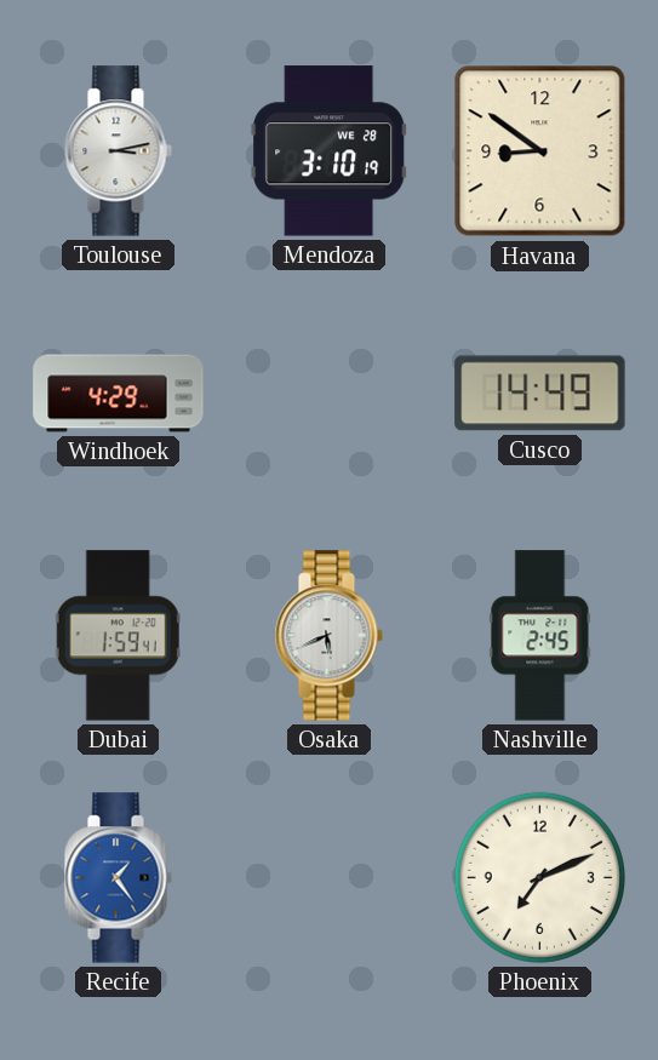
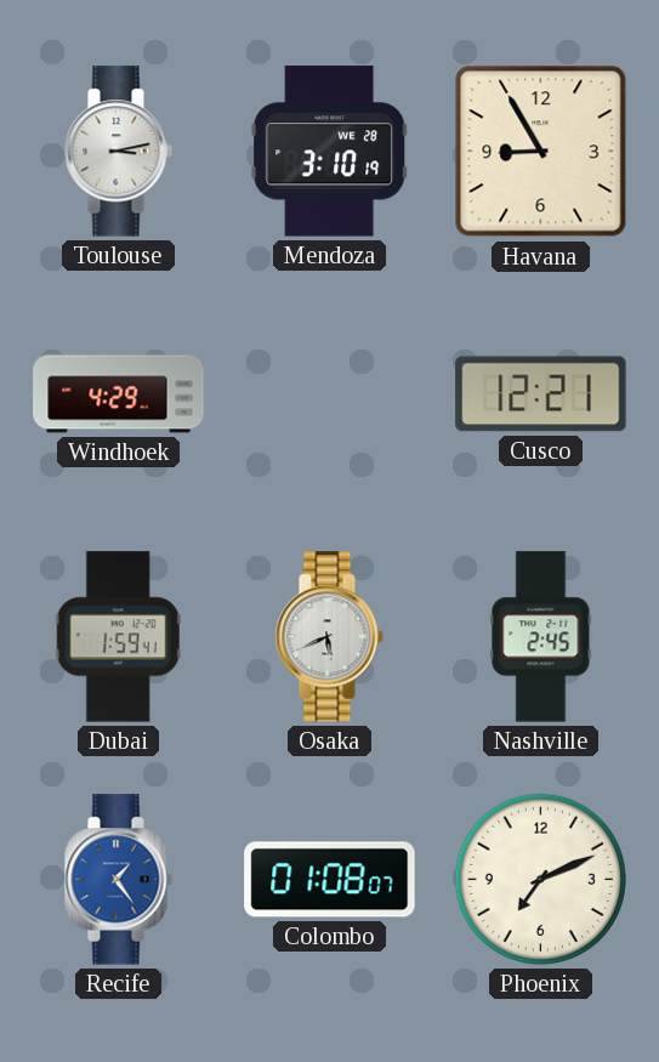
Havana: 8:51 -> 8:55
Cusco: 14:49 -> 12:21
Colombo: none -> 01:08
